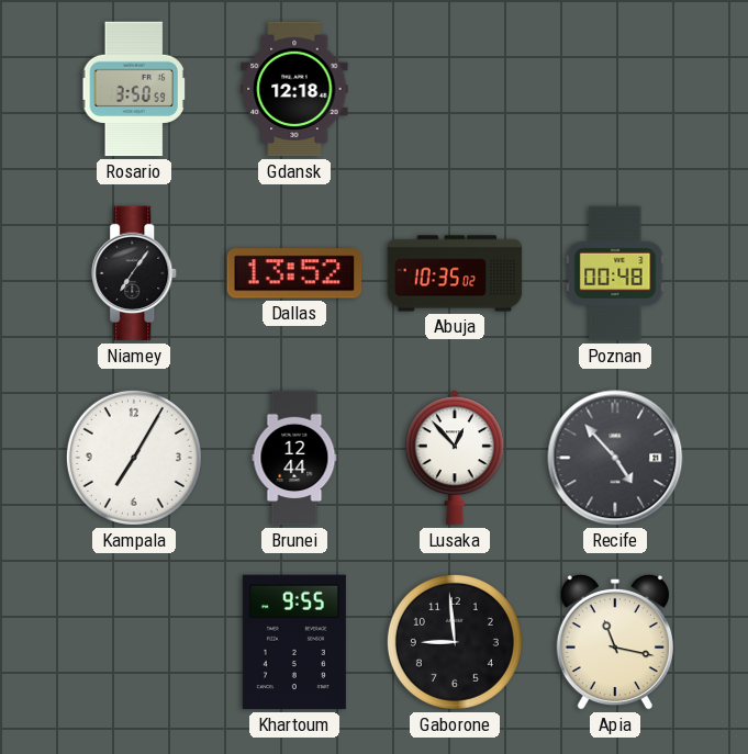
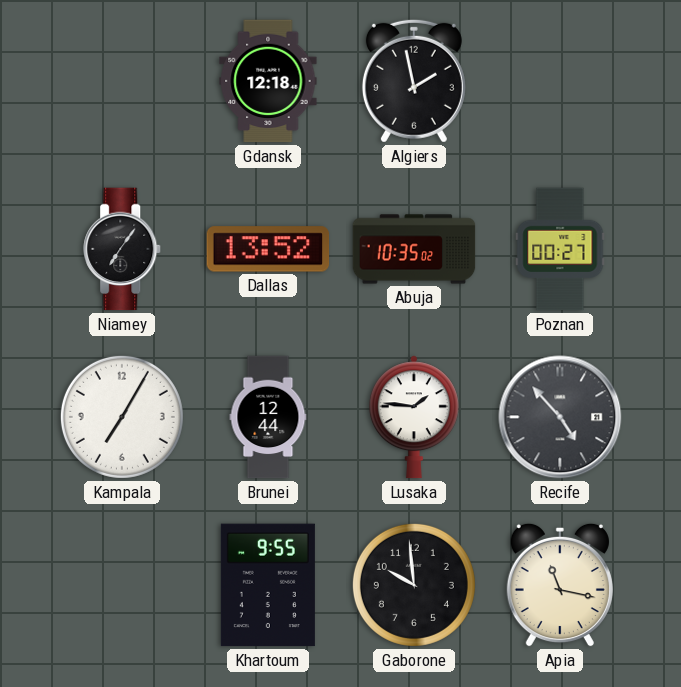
Rosario: 3:50 -> none
Algiers: none -> 1:58
Poznan: 00:48 -> 00:27
Lusaka: 12:53 -> 1:46
Gaborone: 8:59 -> 9:59
